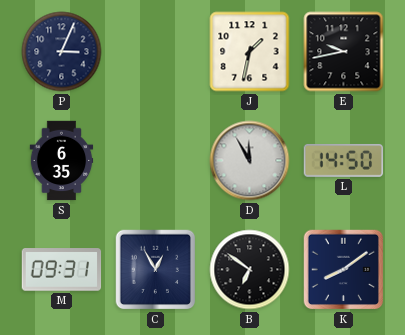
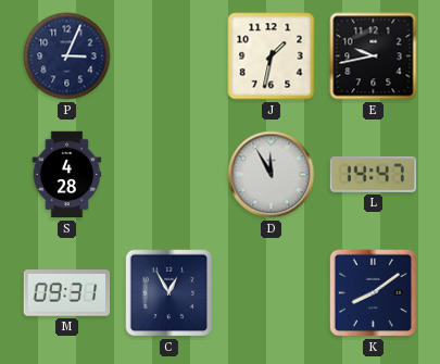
S: 6:35 -> 4:28
L: 14:50 -> 14:47
B: 6:51 -> none
